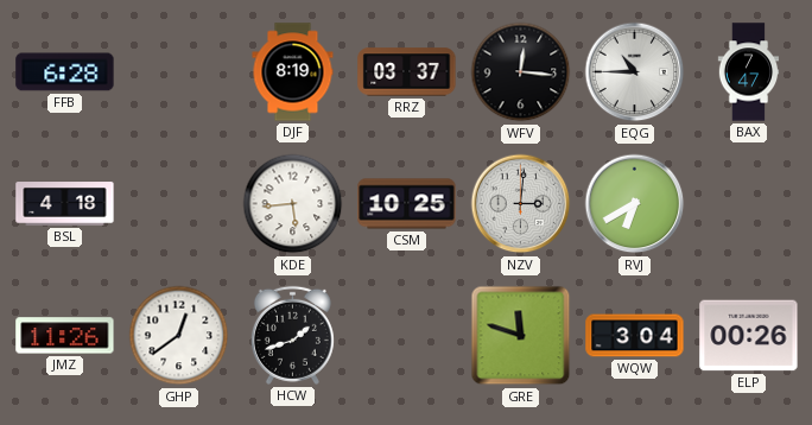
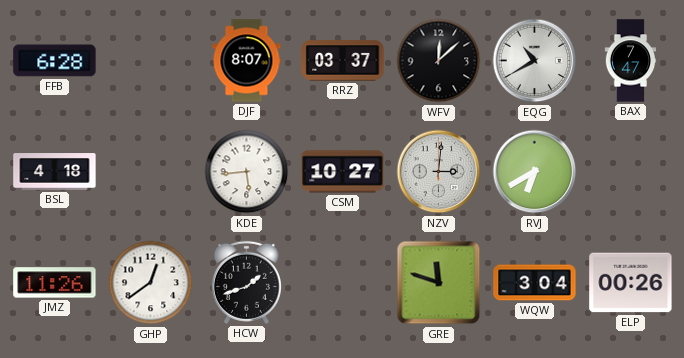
DJF: 8:19 -> 8:07
WFV: 12:16 -> 12:08
EQG: 10:45 -> 10:40
CSM: 10:25 -> 10:27
